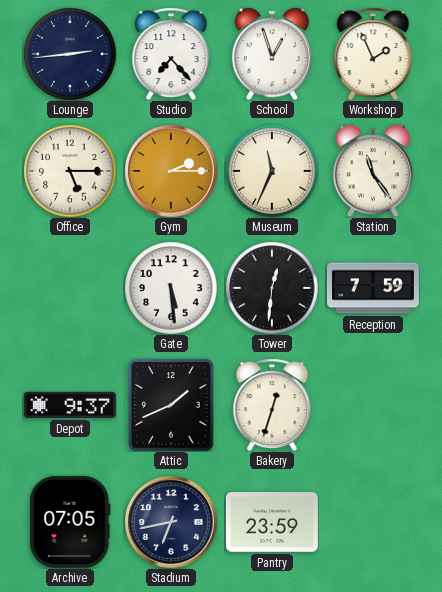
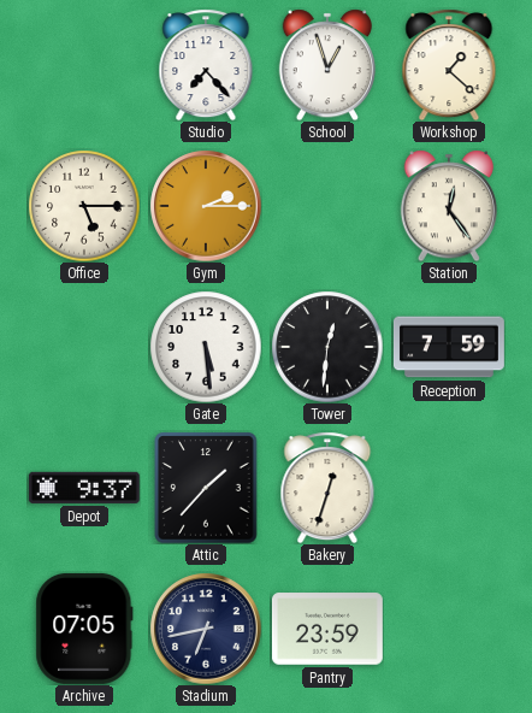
Lounge: 2:44 -> none
Workshop: 1:56 -> 1:22
Museum: 11:34 -> none
Station: 11:24 -> 12:24
Attic: 1:41 -> 1:37
